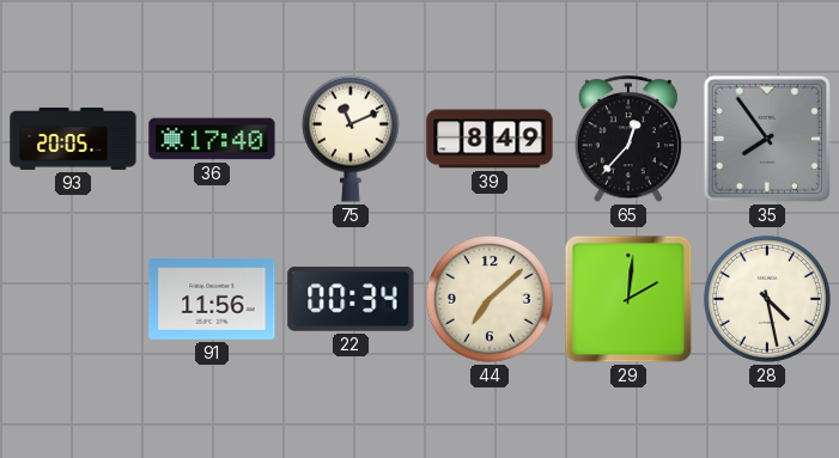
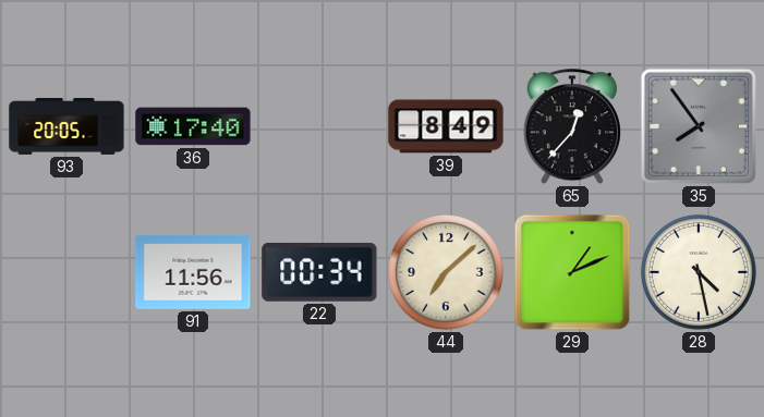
75: 11:11 -> none
29: 2:01 -> 1:11
